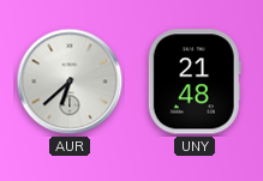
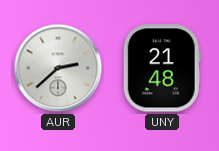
AUR: 6:38 -> 2:38
